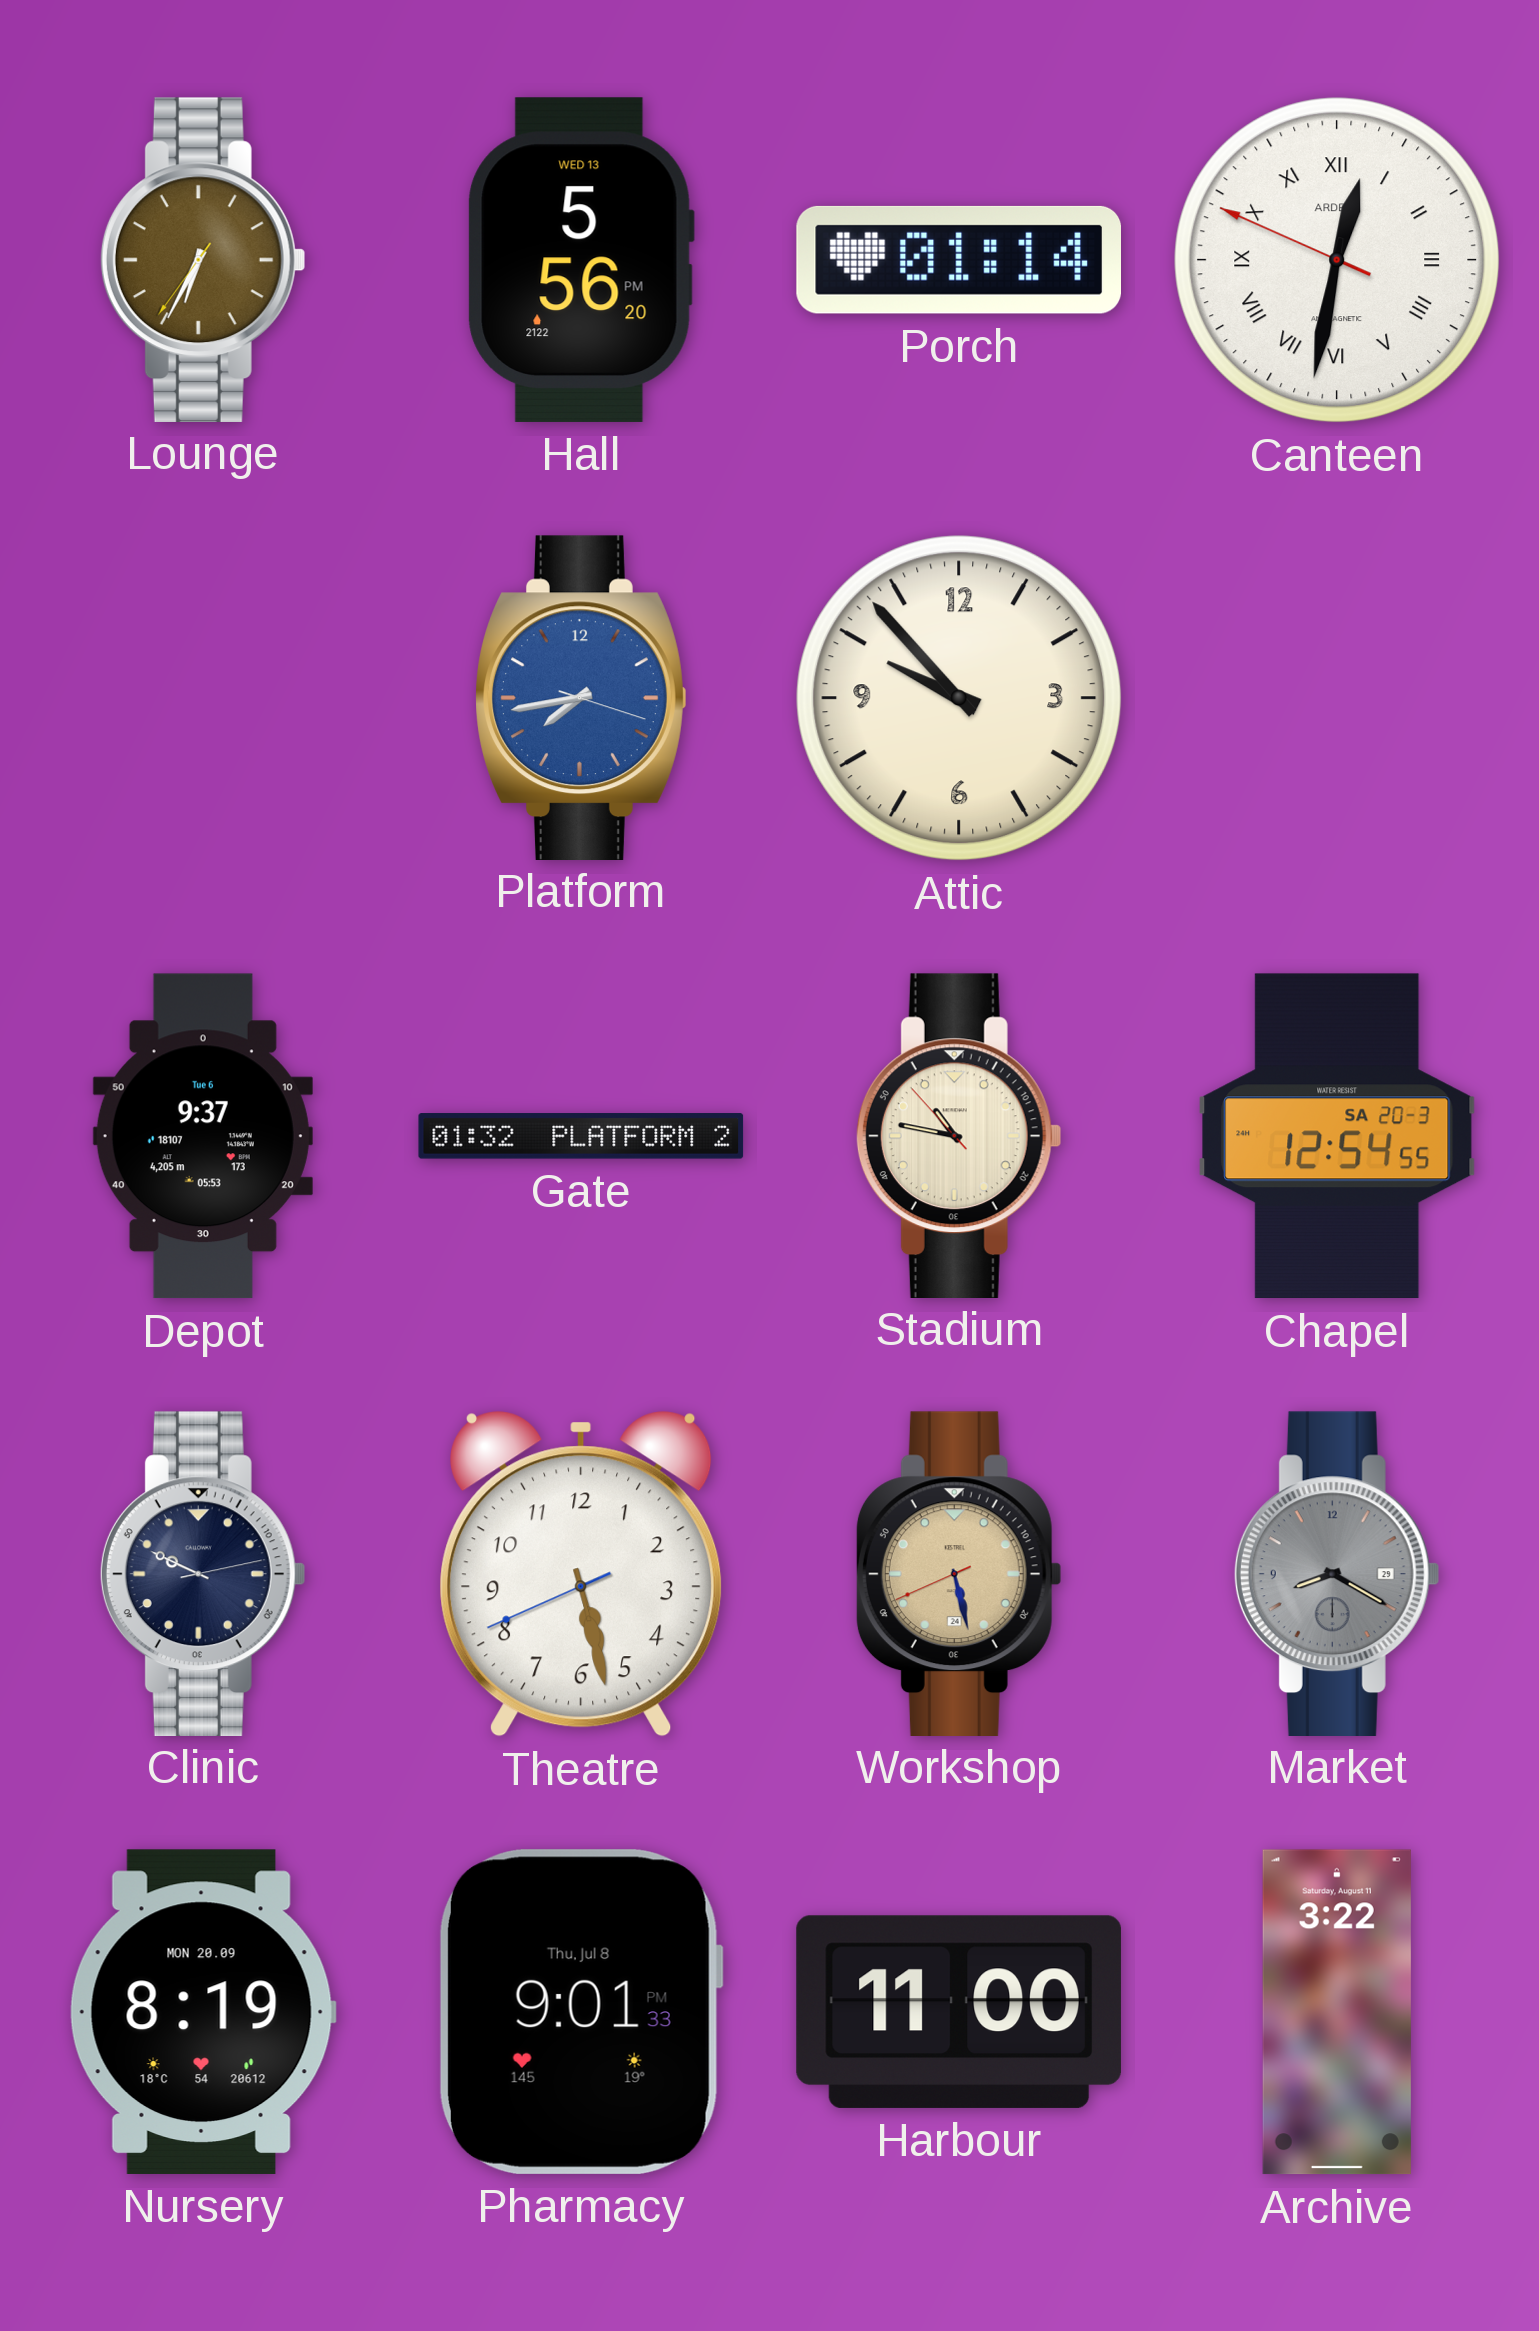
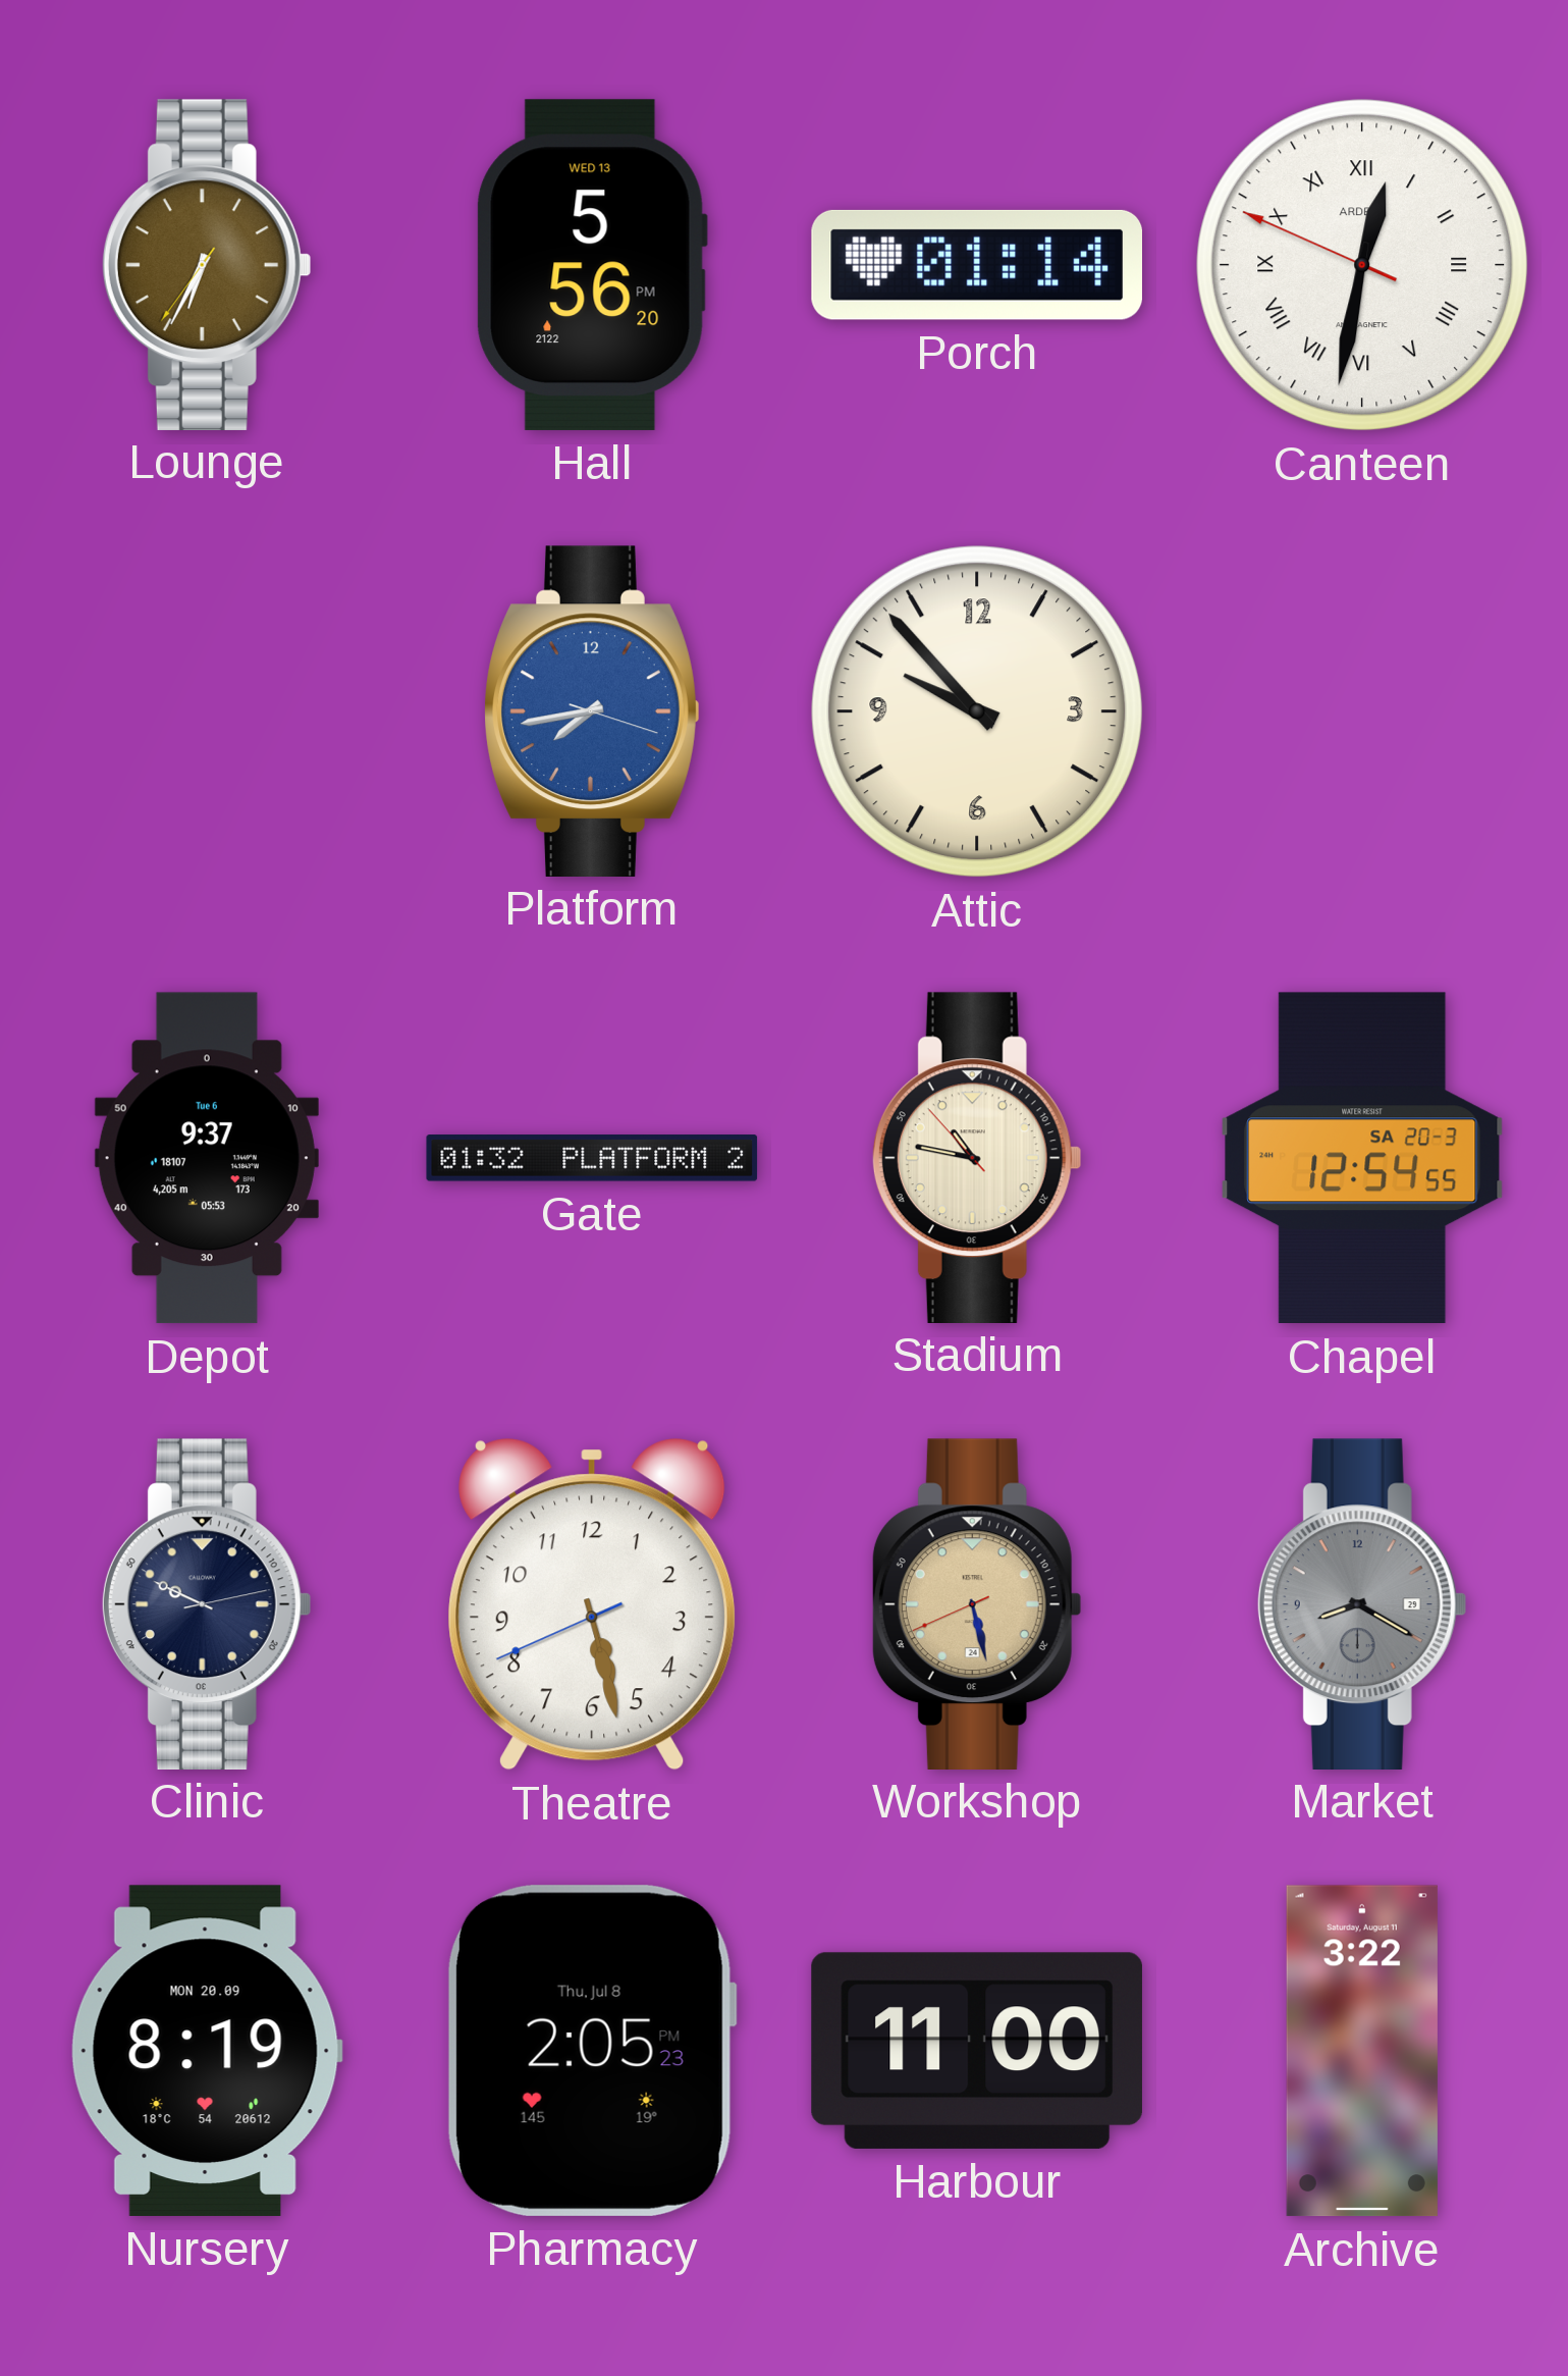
Pharmacy: 9:01 -> 2:05
